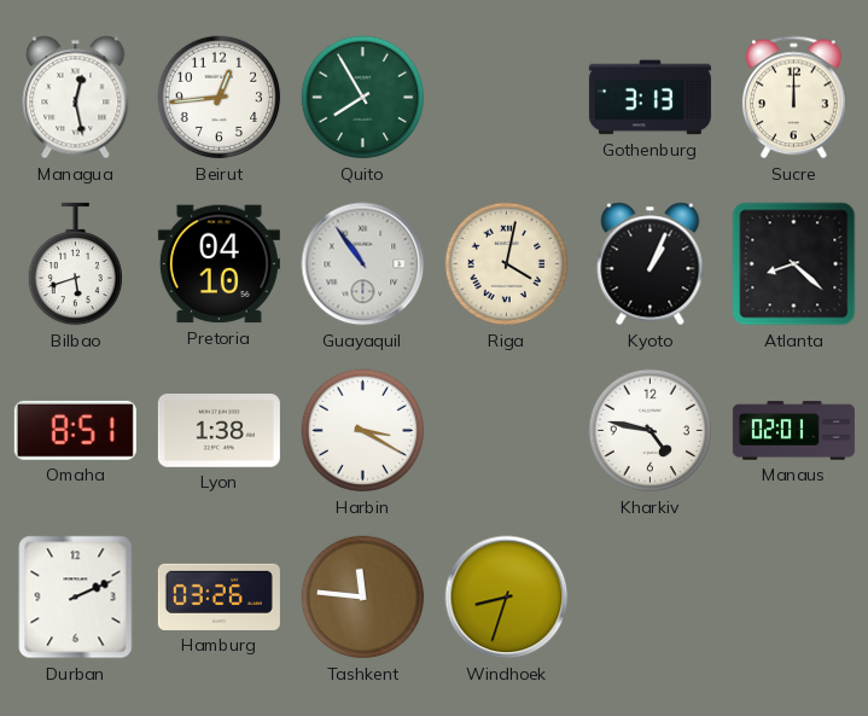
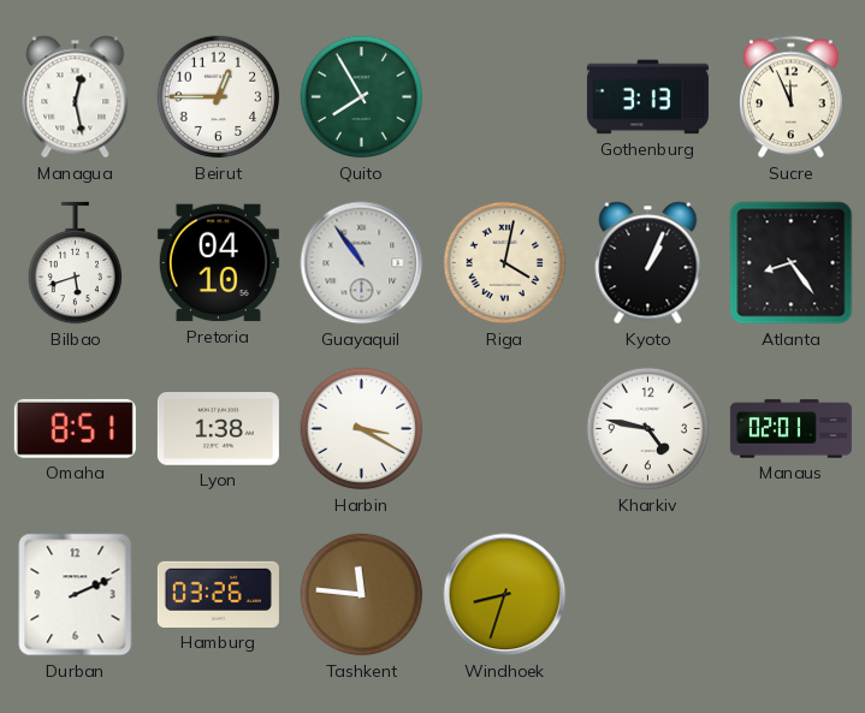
Beirut: 12:44 -> 12:45
Sucre: 12:00 -> 11:56
Atlanta: 8:22 -> 8:24
